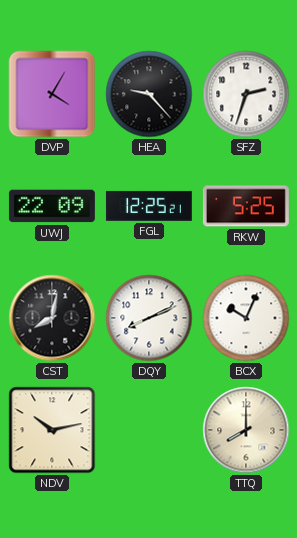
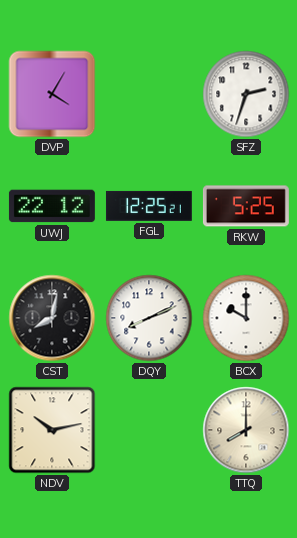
HEA: 9:23 -> none
UWJ: 22:09 -> 22:12
BCX: 10:04 -> 10:00
